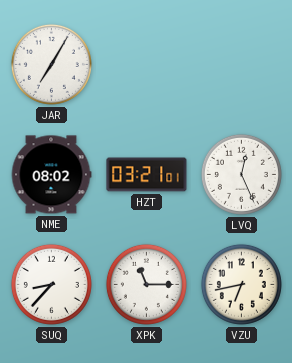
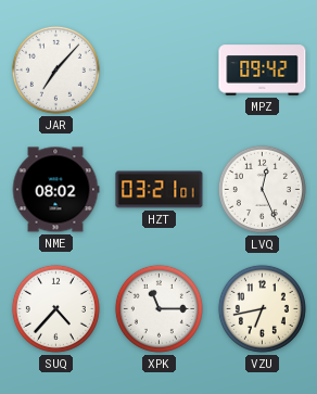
JAR: 7:05 -> 7:07
MPZ: none -> 09:42
SUQ: 8:37 -> 4:37
